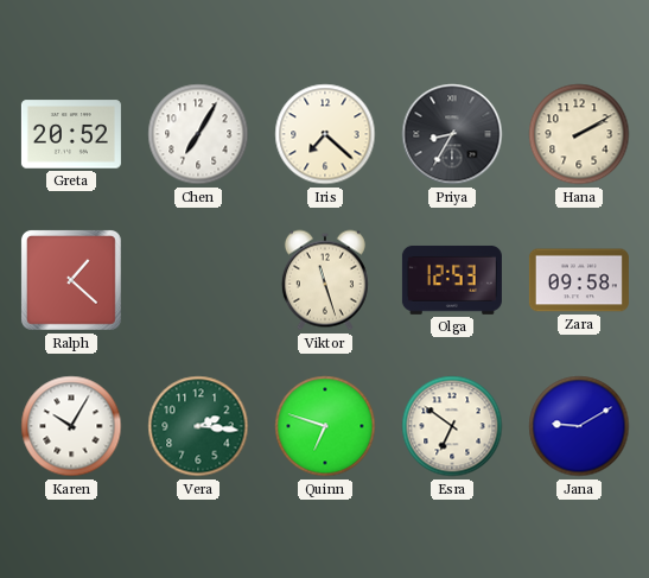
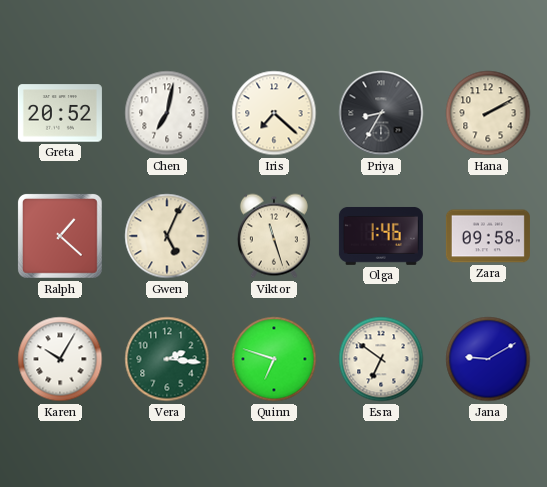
Chen: 7:05 -> 7:02
Gwen: none -> 5:04
Olga: 12:53 -> 1:46
